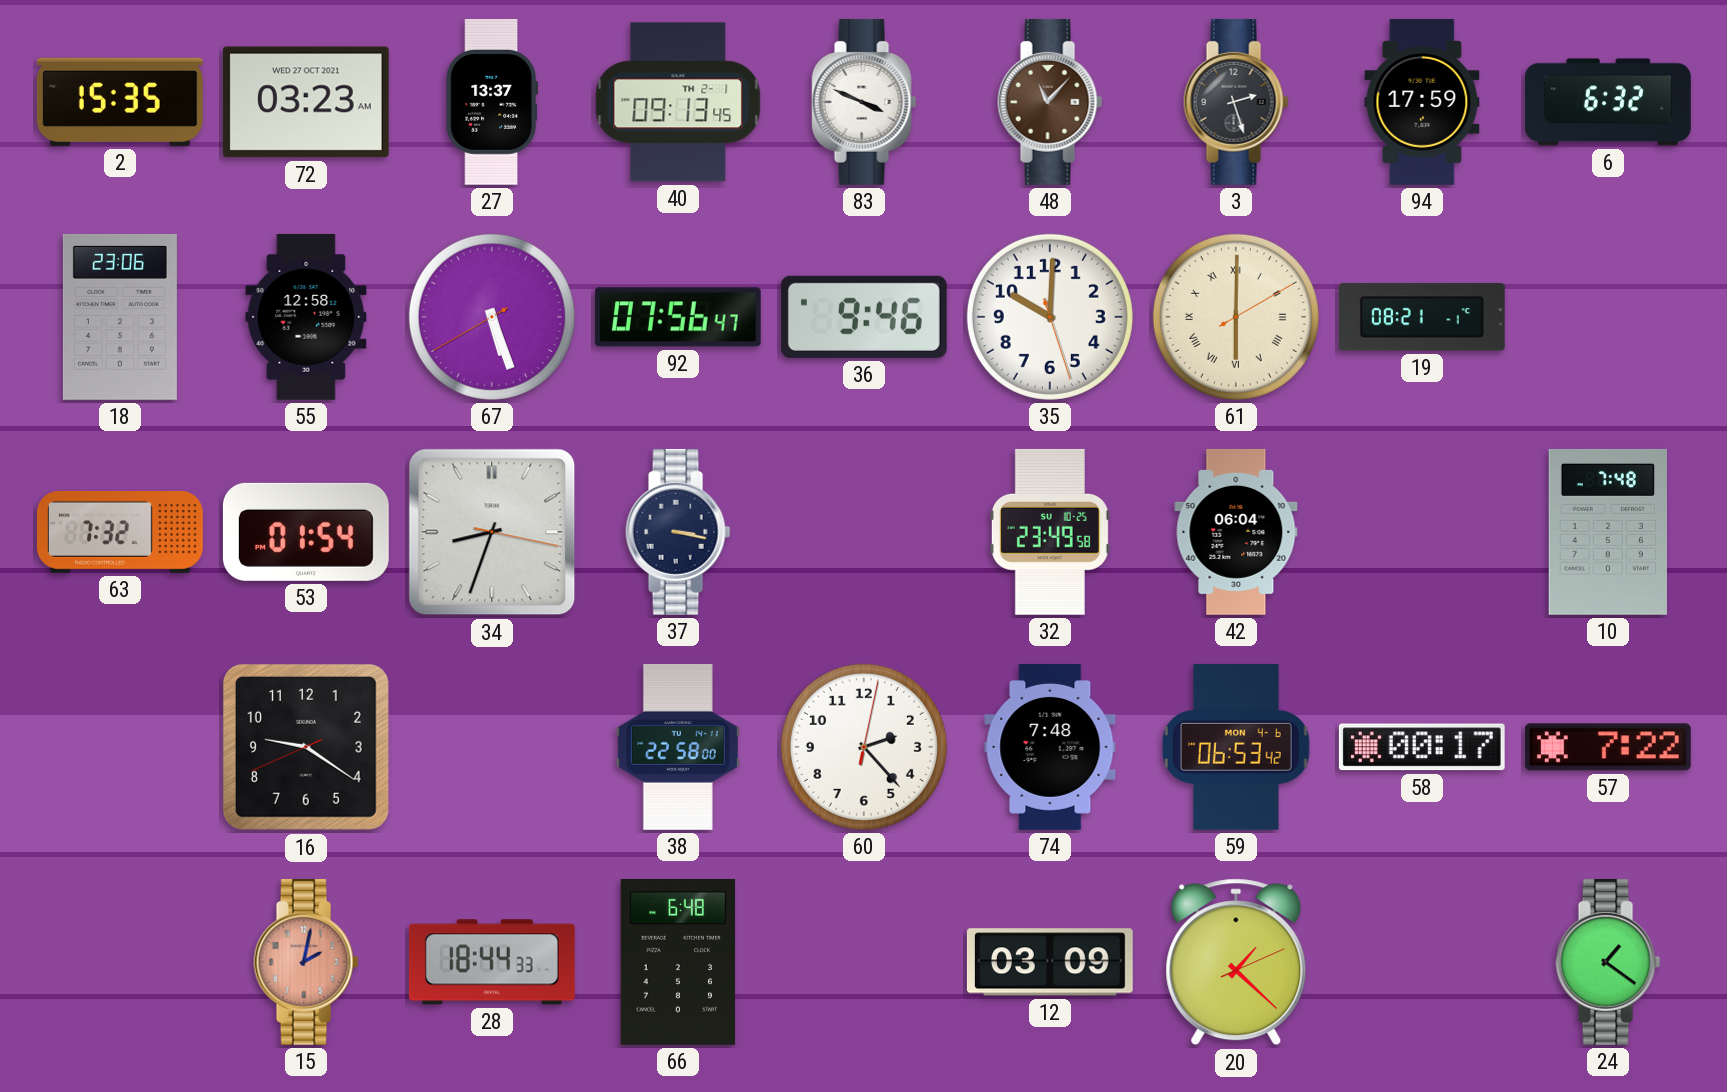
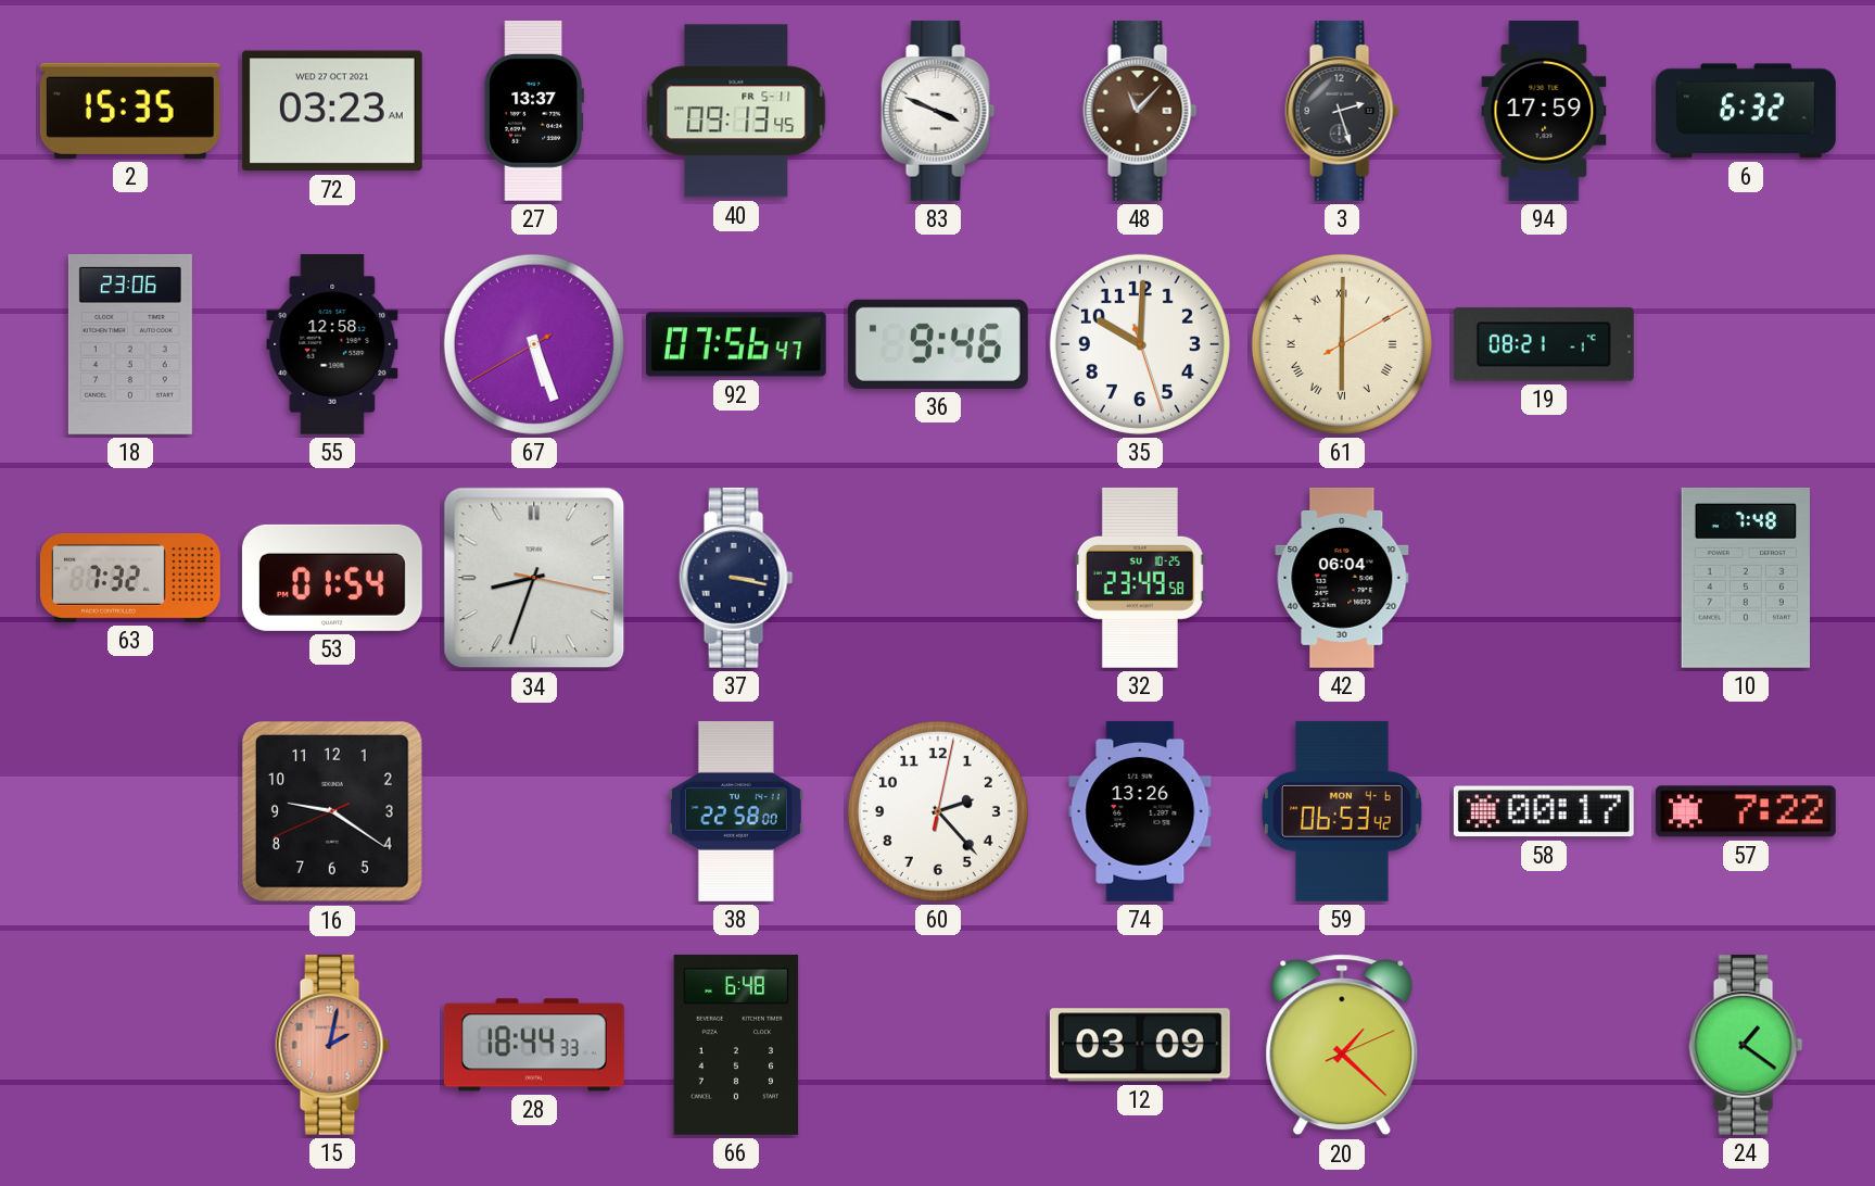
40 date: TH 2-1 -> FR 5-11
74: 7:48 -> 13:26
